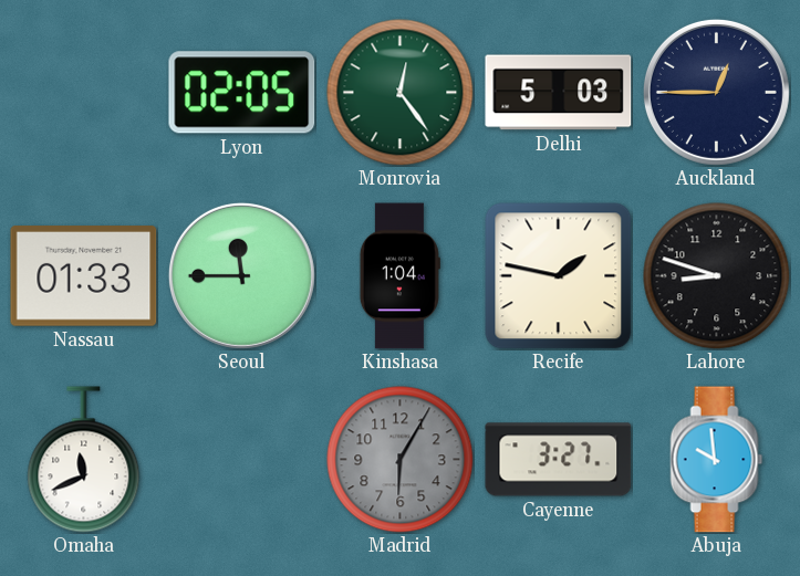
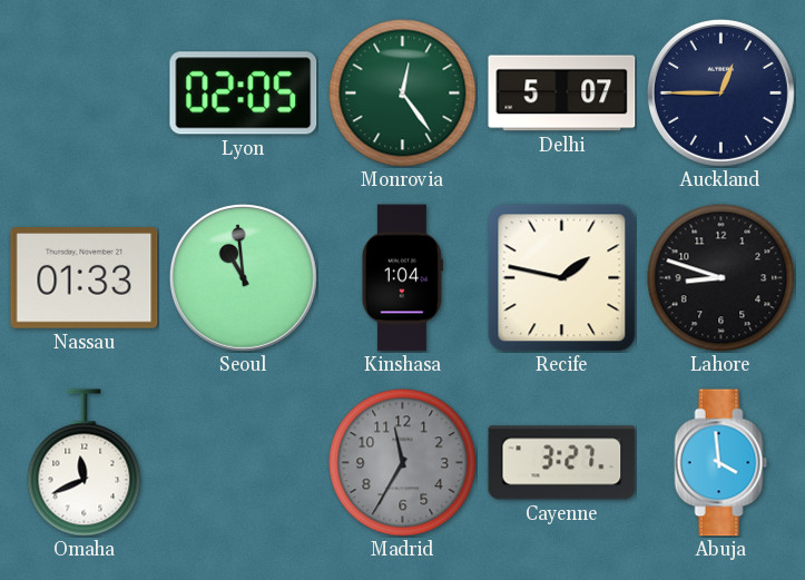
Delhi: 5:03 -> 5:07
Seoul: 11:45 -> 10:59
Madrid: 6:05 -> 11:35
Abuja: 9:59 -> 3:59
